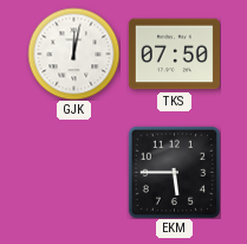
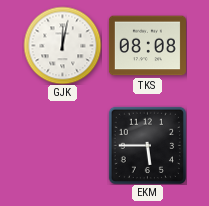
TKS: 07:50 -> 08:08
